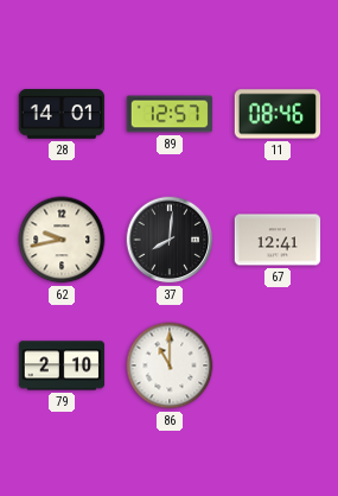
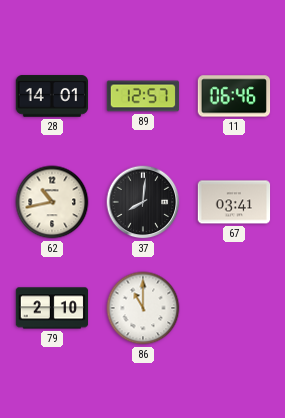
11: 08:46 -> 06:46
62: 9:43 -> 10:43
67: 12:41 -> 03:41
